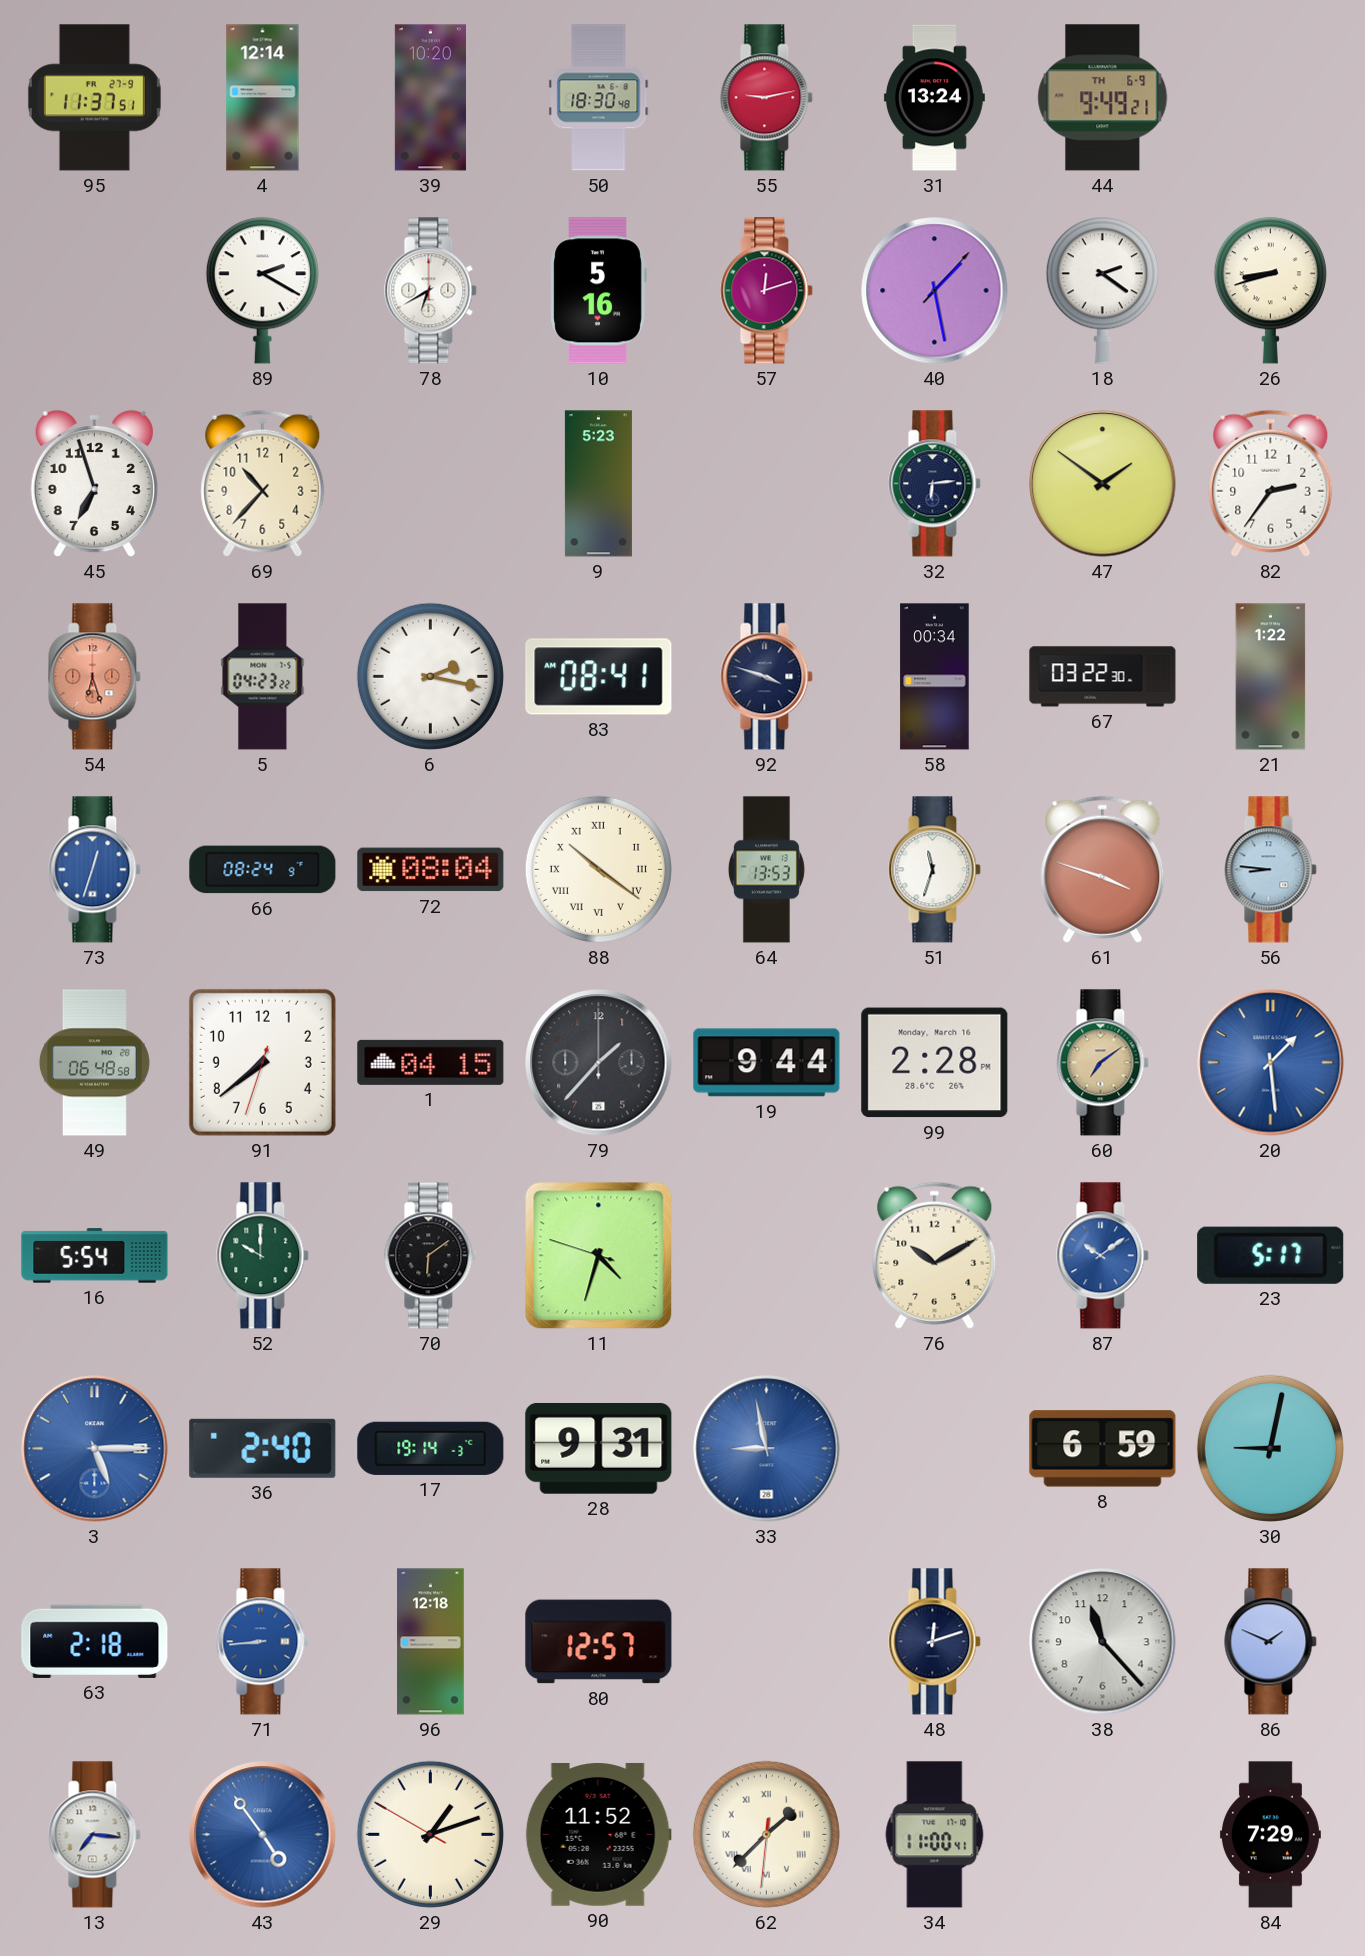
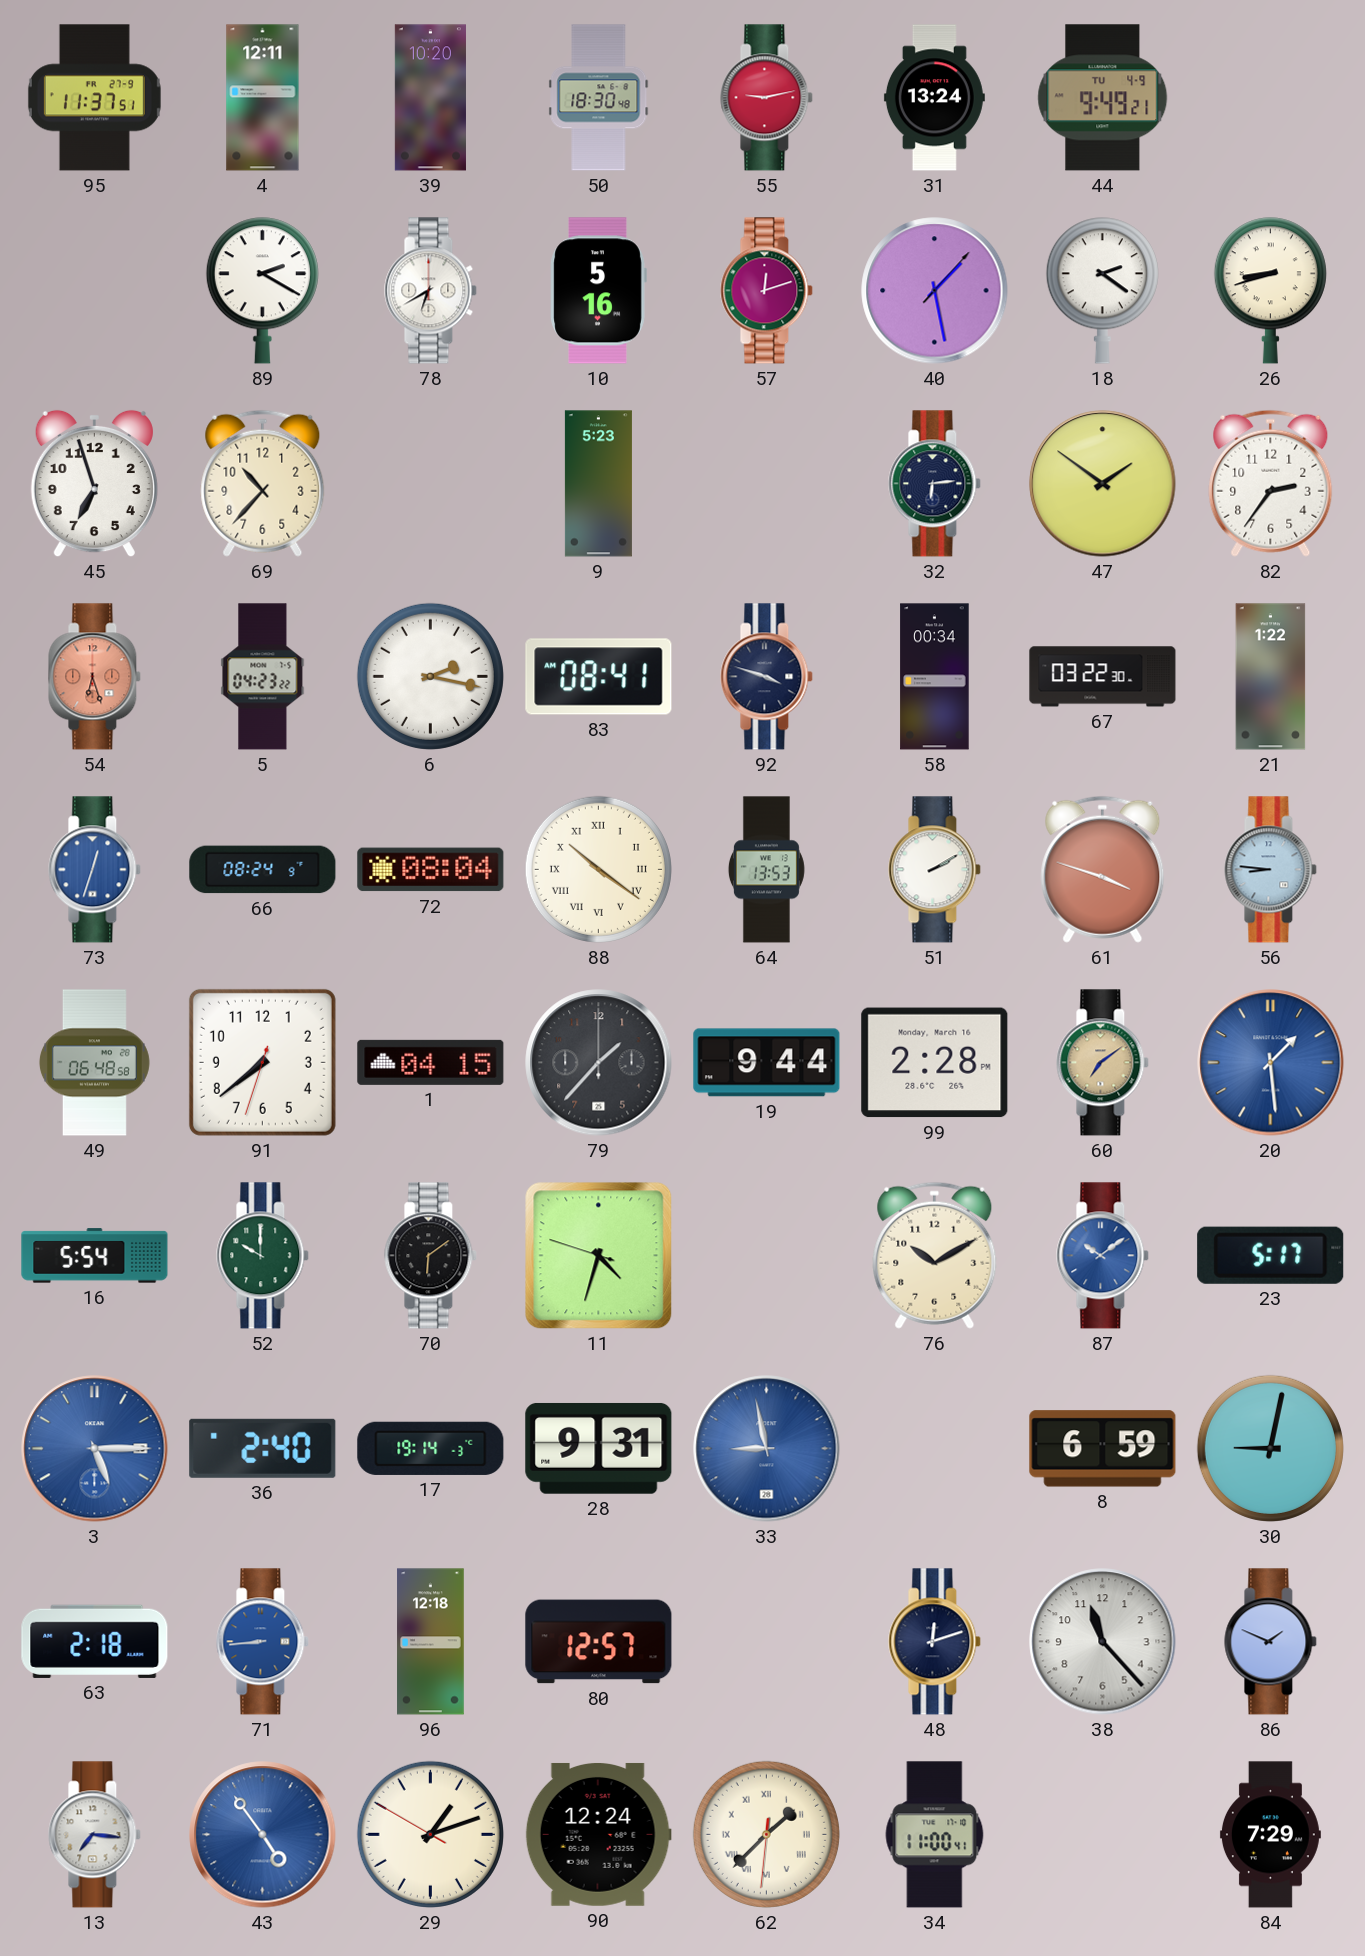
4: 12:14 -> 12:11
44 date: TH 6-9 -> TU 4-9
51: 11:33 -> 2:10
90: 11:52 -> 12:24
